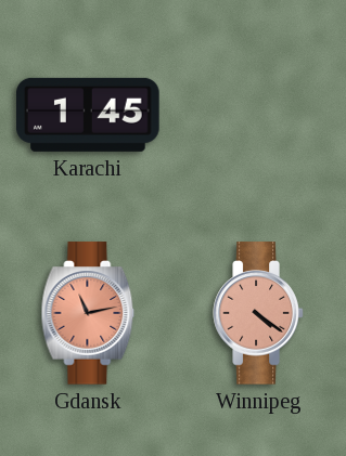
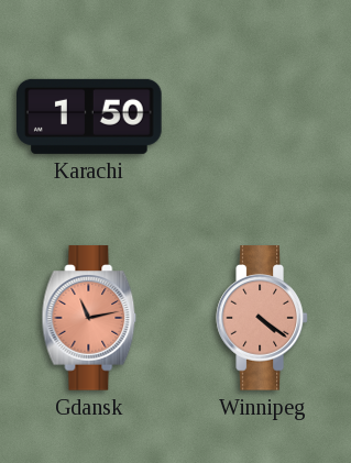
Karachi: 1:45 -> 1:50
